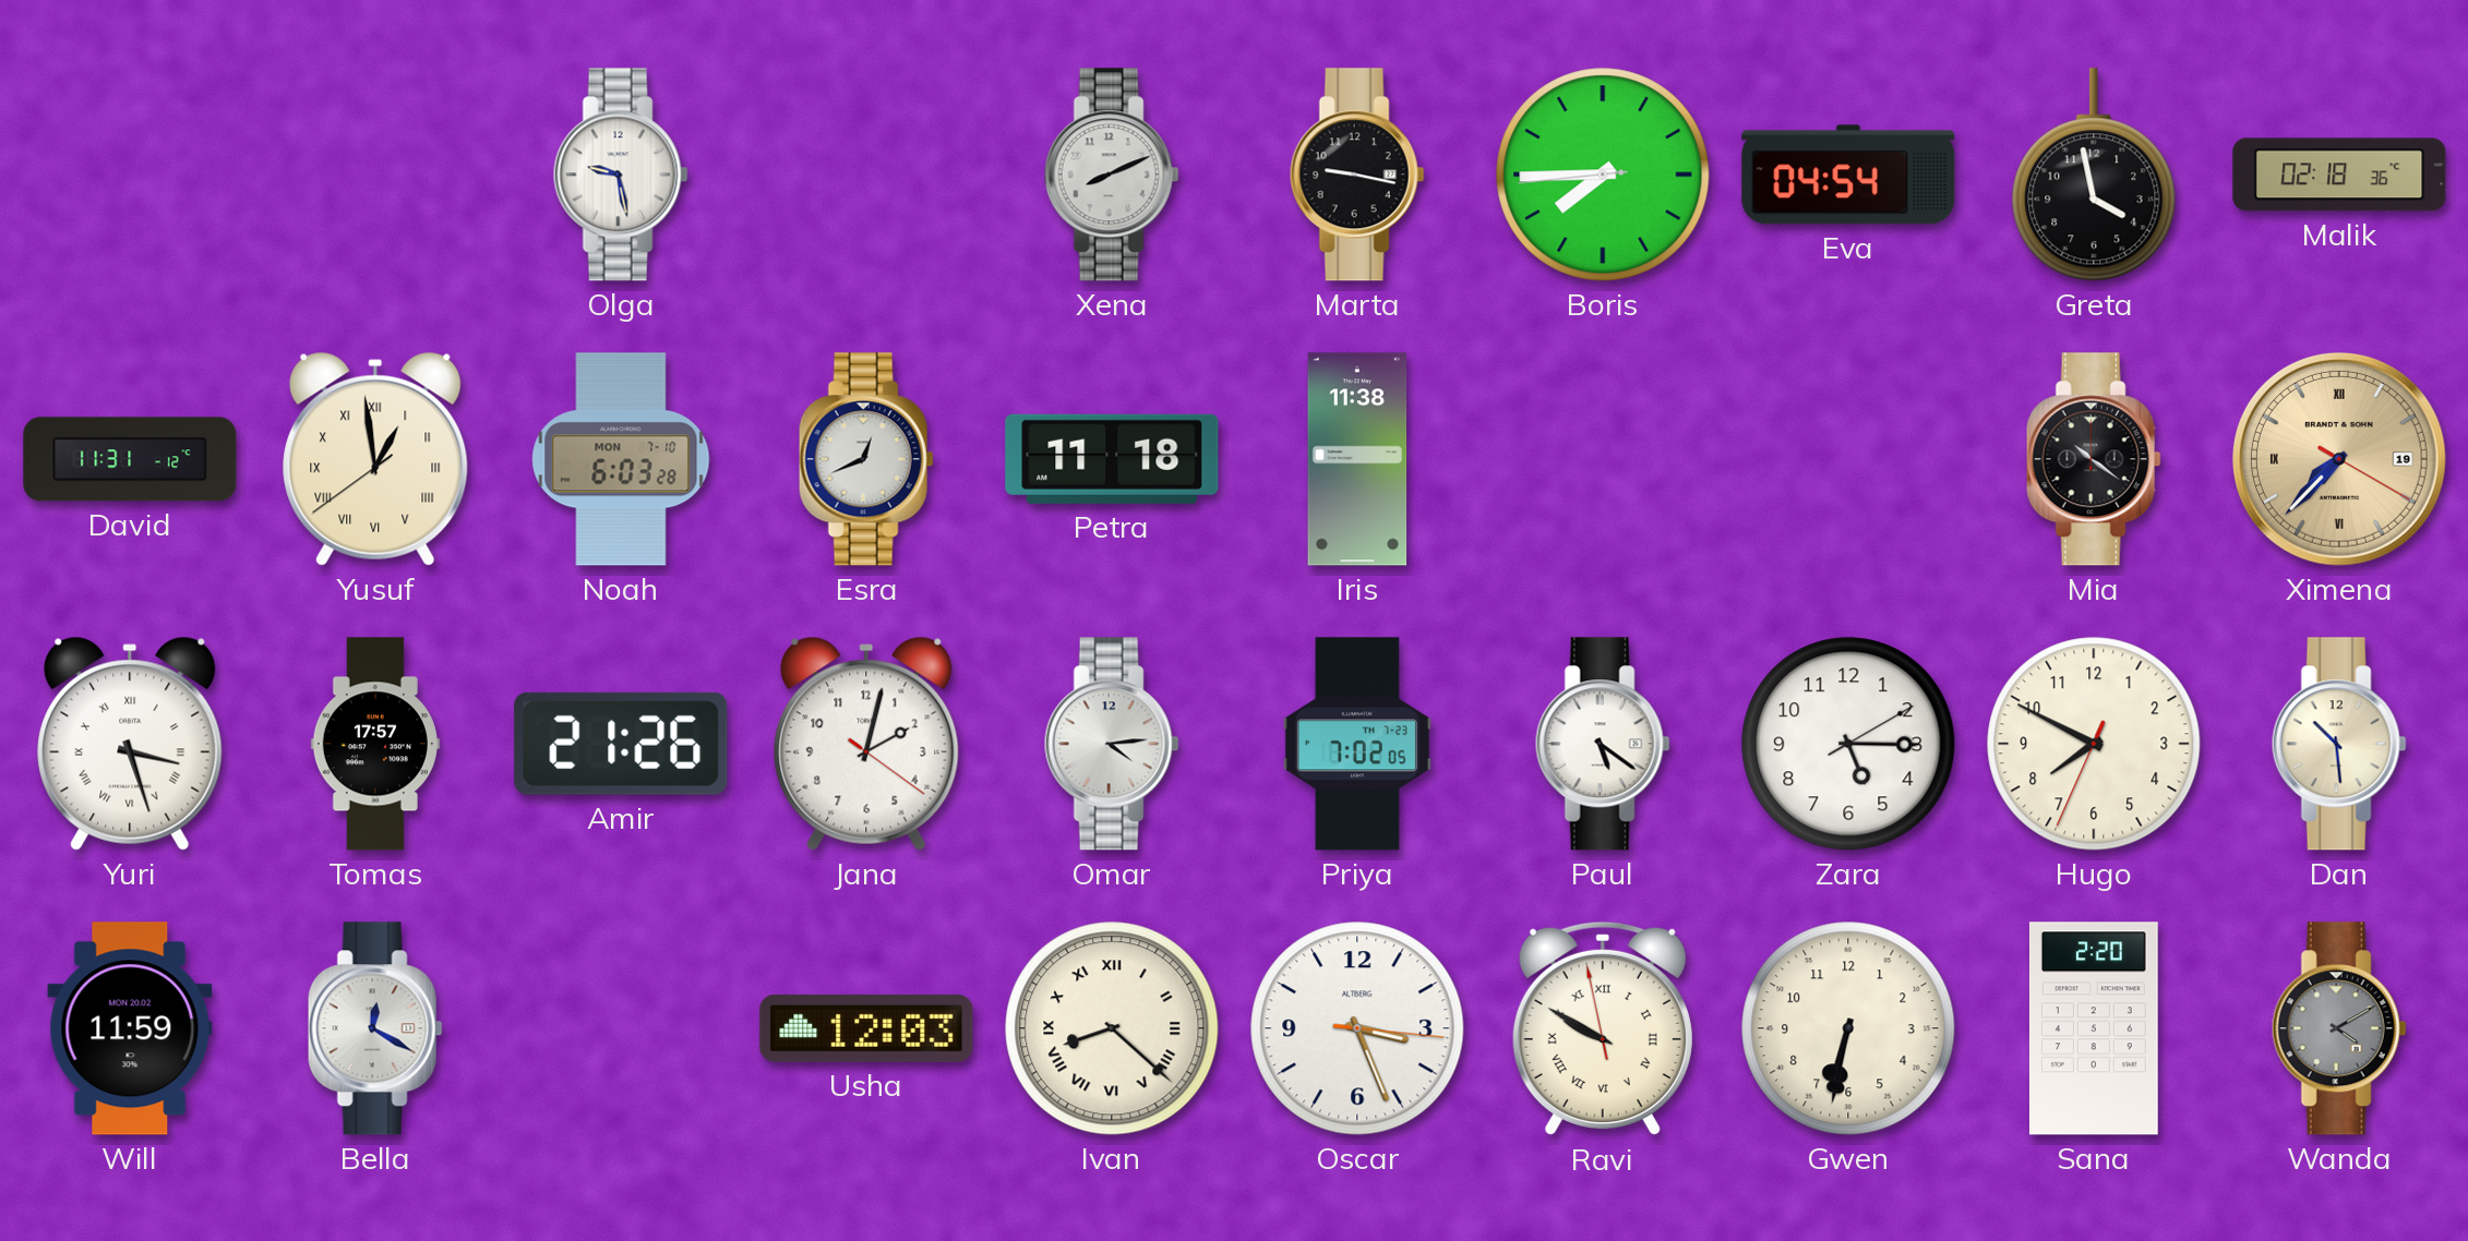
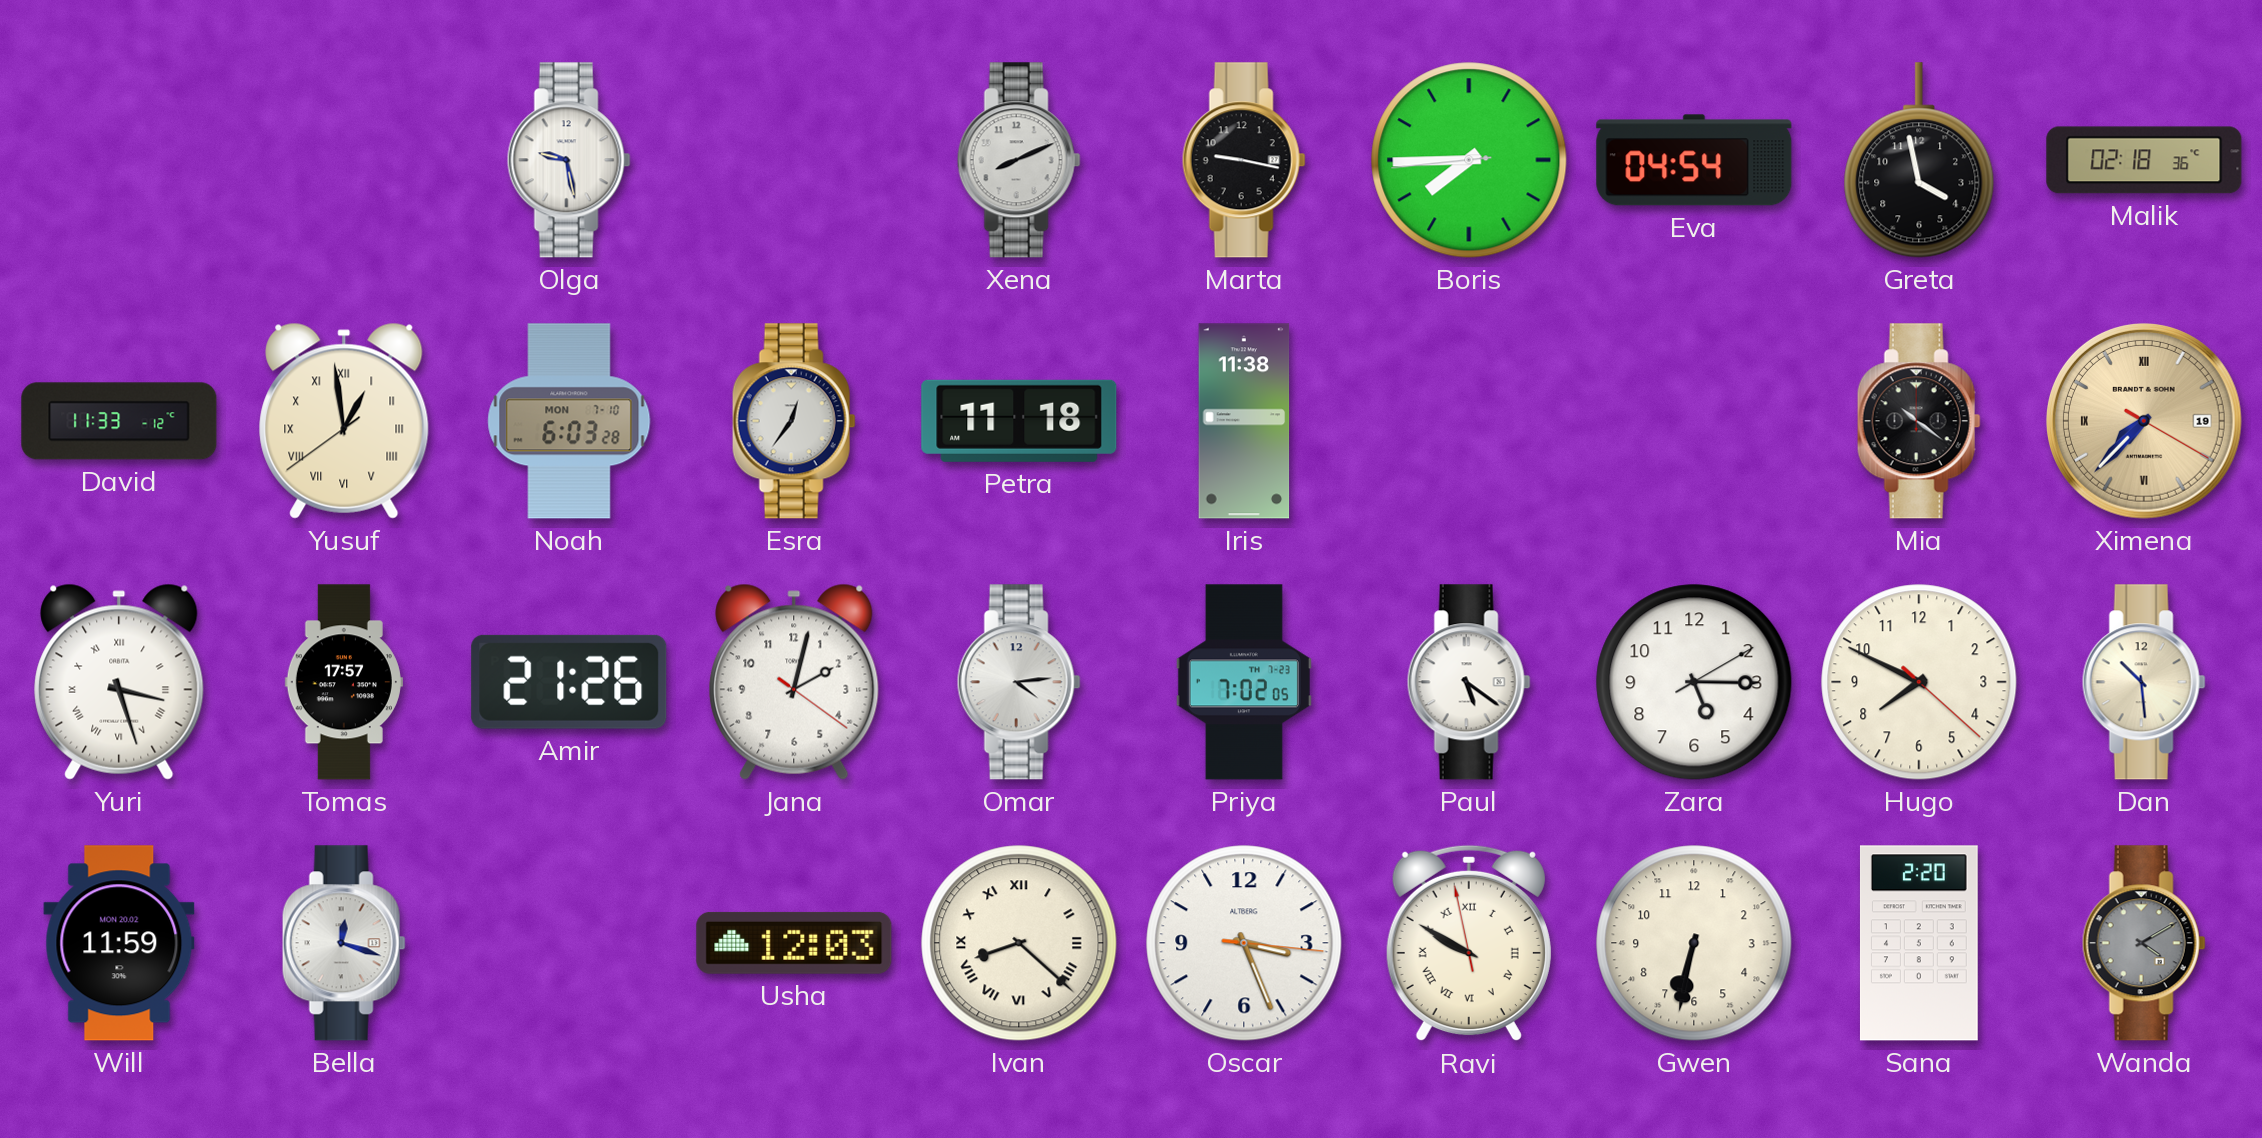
David: 11:31 -> 11:33
Esra: 12:41 -> 12:36
Hugo: 7:49:34 -> 7:49:22
Bella: 12:20 -> 12:18
